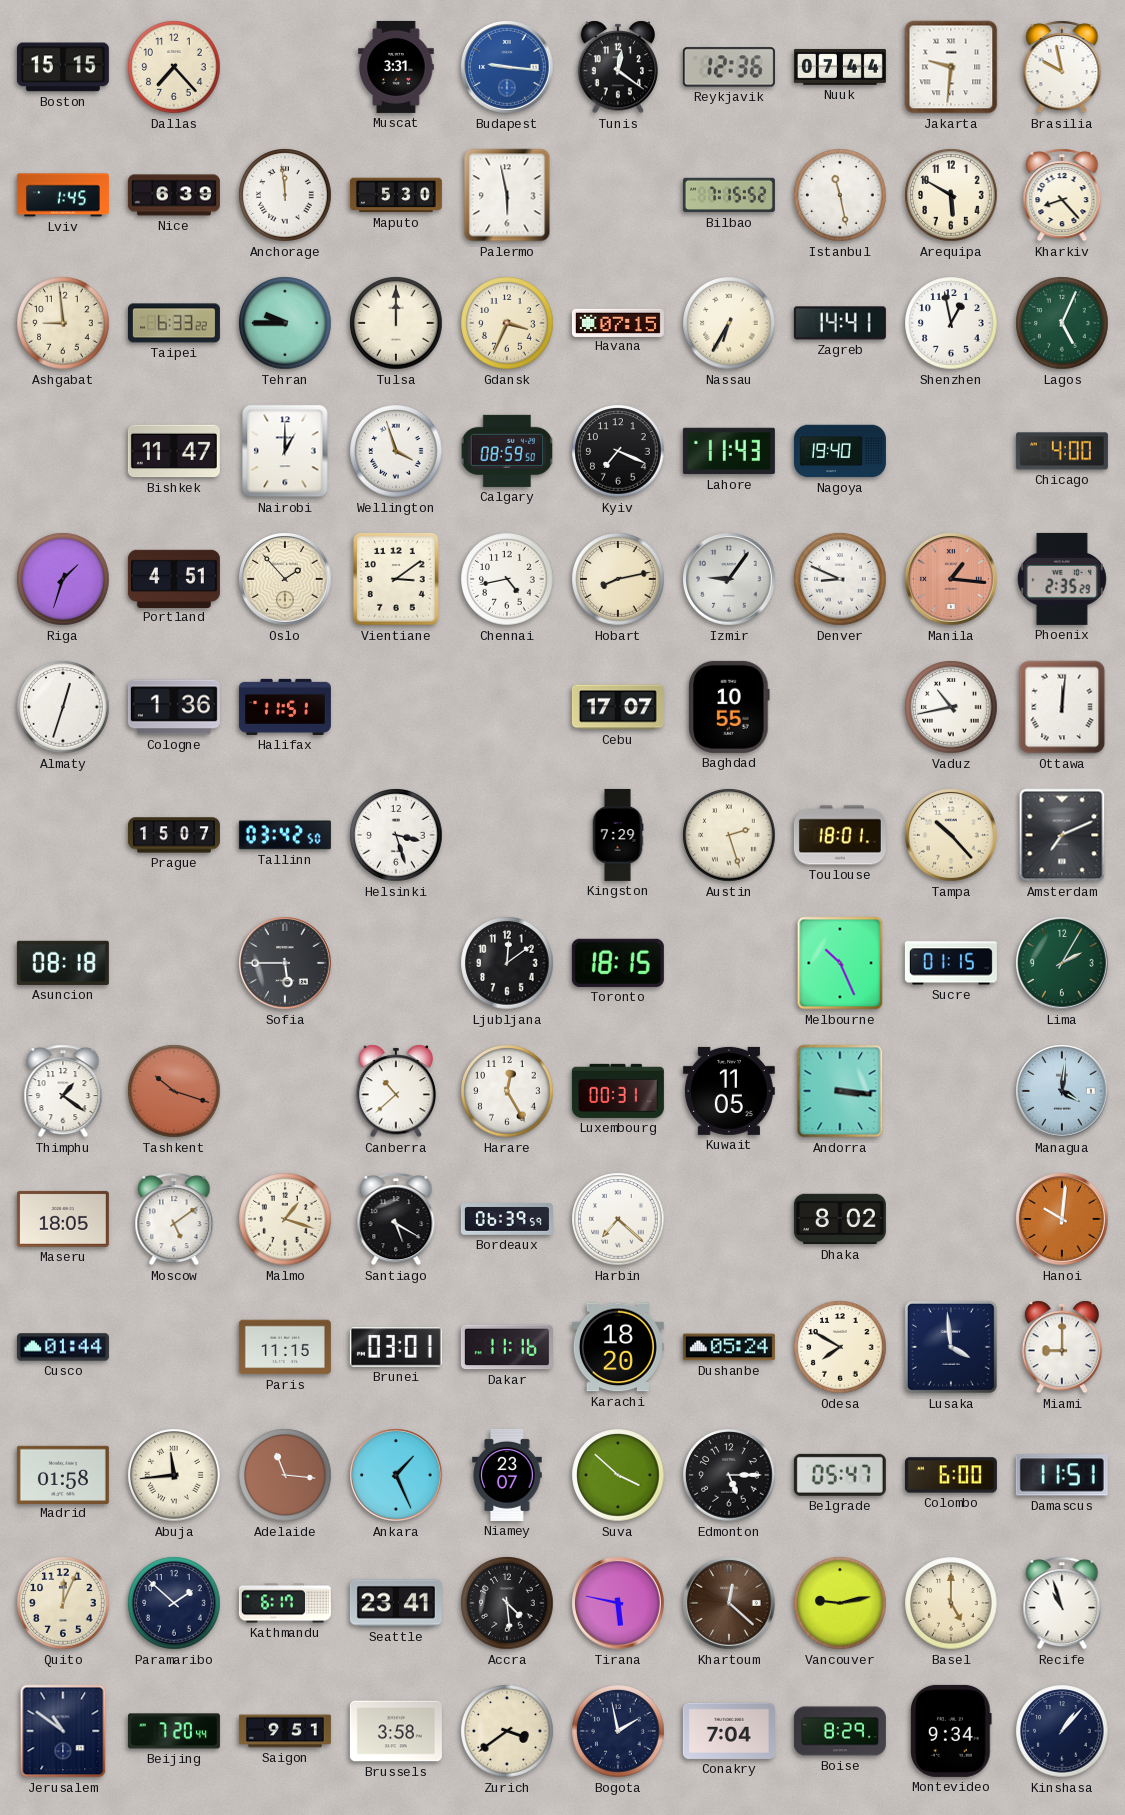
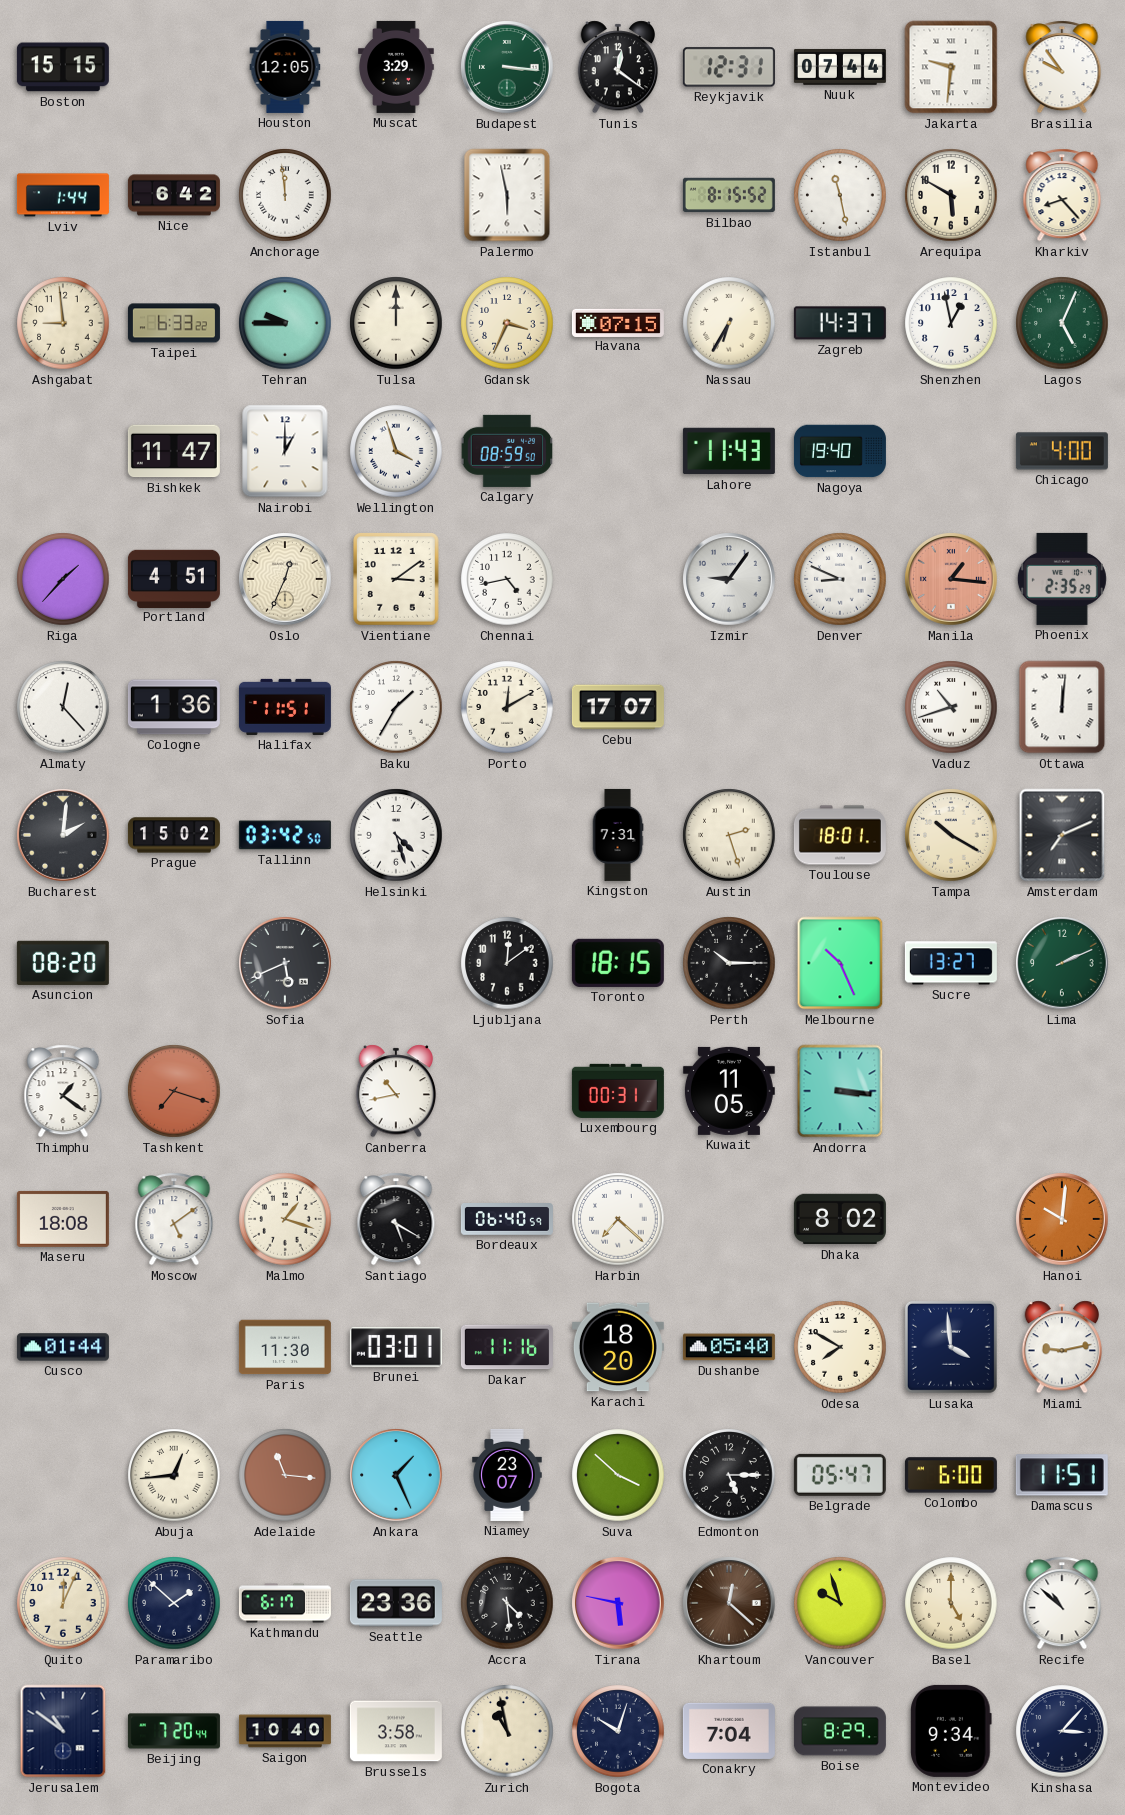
Dallas: 7:23 -> none
Houston: none -> 12:05
Muscat: 3:31 -> 3:29
Budapest: 9:16 -> 3:16
Budapest dial: blue -> green
Reykjavik: 12:36 -> 12:31
Brasilia: 9:58 -> 9:54
Lviv: 1:45 -> 1:44
Nice: 6:39 -> 6:42
Maputo: 5:30 -> none
Bilbao: 7:15 -> 8:15
Zagreb: 14:41 -> 14:37
Kyiv: 7:19 -> none
Riga: 1:33 -> 1:37
Oslo: 1:53 -> 12:34
Hobart: 8:13 -> none
Almaty: 12:33 -> 12:23
Baku: none -> 1:35
Porto: none -> 12:10
Baghdad: 10:55 -> none
Vaduz: 10:43 -> 10:42
Bucharest: none -> 2:01
Prague: 15:07 -> 15:02
Helsinki: 3:27 -> 4:27
Kingston: 7:29 -> 7:31
Tampa: 10:23 -> 10:20
Asuncion: 08:18 -> 08:20
Sofia: 5:45 -> 5:41
Perth: none -> 10:15
Sucre: 01:15 -> 13:27
Lima: 2:05 -> 2:11
Tashkent: 10:18 -> 7:18
Canberra: 10:38 -> 10:43
Harare: 12:25 -> none
Managua: 4:01 -> none
Maseru: 18:05 -> 18:08
Bordeaux: 06:39 -> 06:40
Paris: 11:15 -> 11:30
Dushanbe: 05:24 -> 05:40
Miami: 9:00 -> 9:13
Madrid: 01:58 -> none
Abuja: 11:44 -> 12:44
Seattle: 23:41 -> 23:36
Vancouver: 9:13 -> 9:57
Recife: 10:57 -> 10:52
Saigon: 9:51 -> 10:40
Zurich: 3:39 -> 10:58
Bogota: 1:58 -> 10:03
Kinshasa: 1:07 -> 3:07
